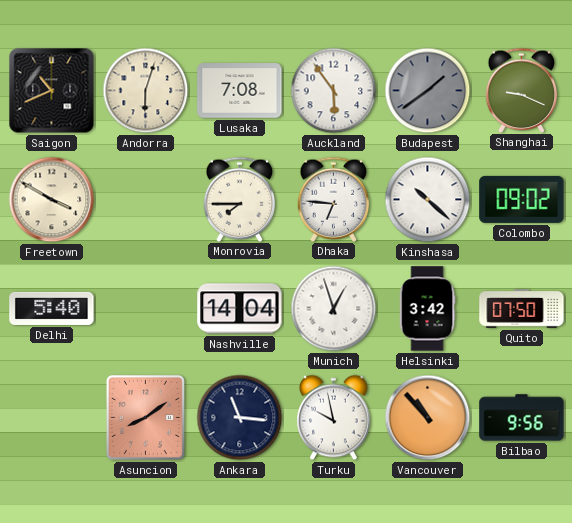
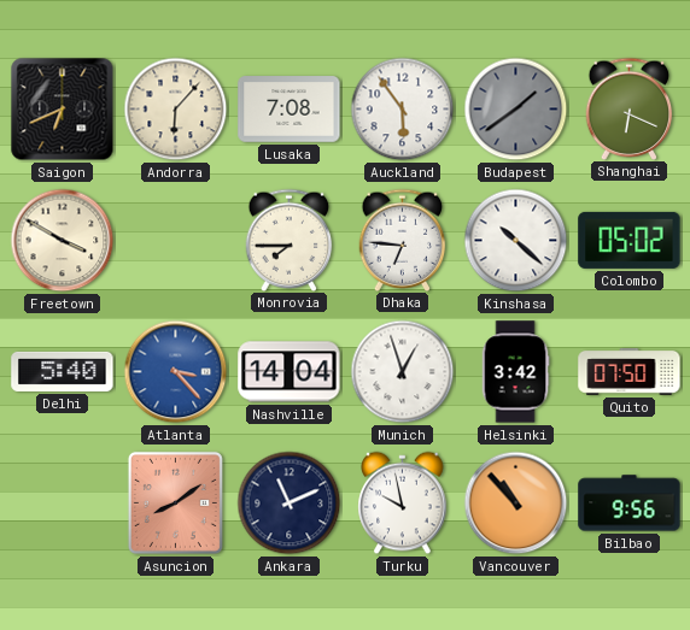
Saigon: 10:41 -> 6:41
Andorra: 6:03 -> 6:07
Shanghai: 9:19 -> 6:19
Colombo: 09:02 -> 05:02
Atlanta: none -> 3:23
Ankara: 11:16 -> 11:11
